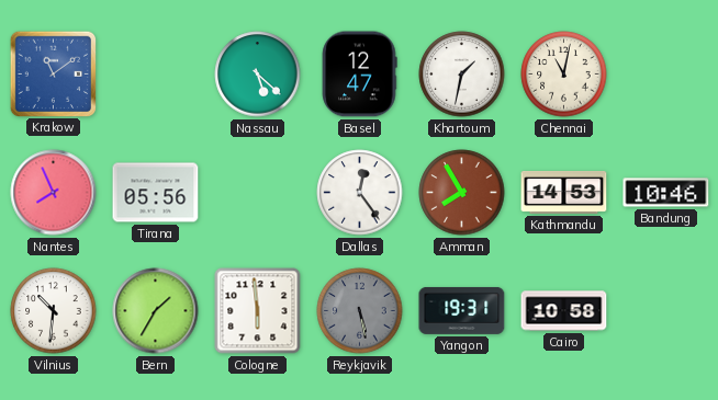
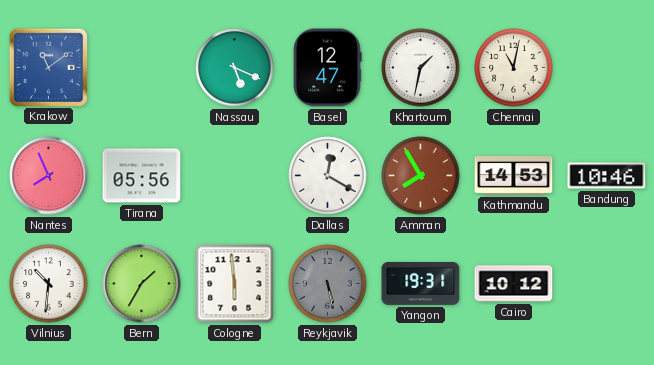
Nassau: 5:22 -> 5:19
Dallas: 12:24 -> 12:20
Cairo: 10:58 -> 10:12
